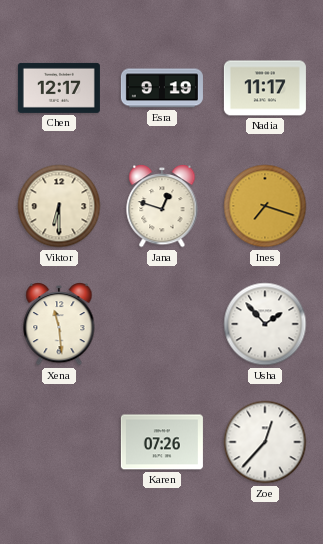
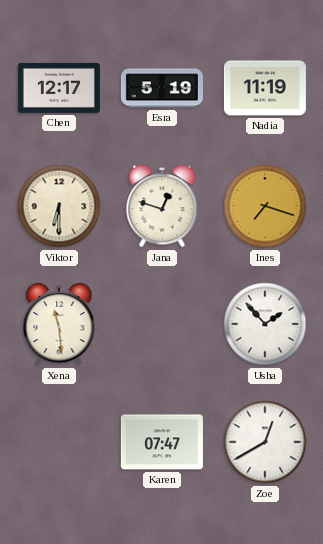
Esra: 9:19 -> 5:19
Nadia: 11:17 -> 11:19
Karen: 07:26 -> 07:47
Zoe: 12:37 -> 12:40
